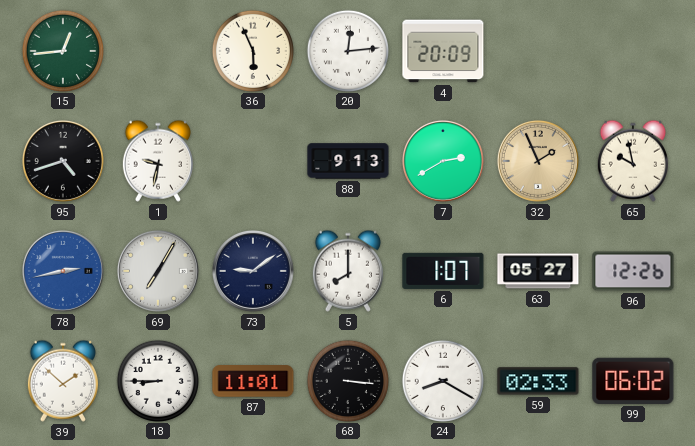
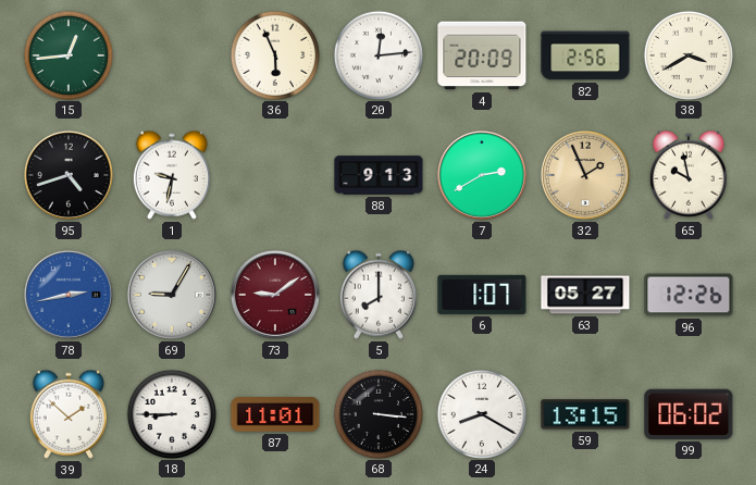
82: none -> 2:56
38: none -> 3:40
69: 7:05 -> 9:05
73 dial: navy -> burgundy
59: 02:33 -> 13:15
